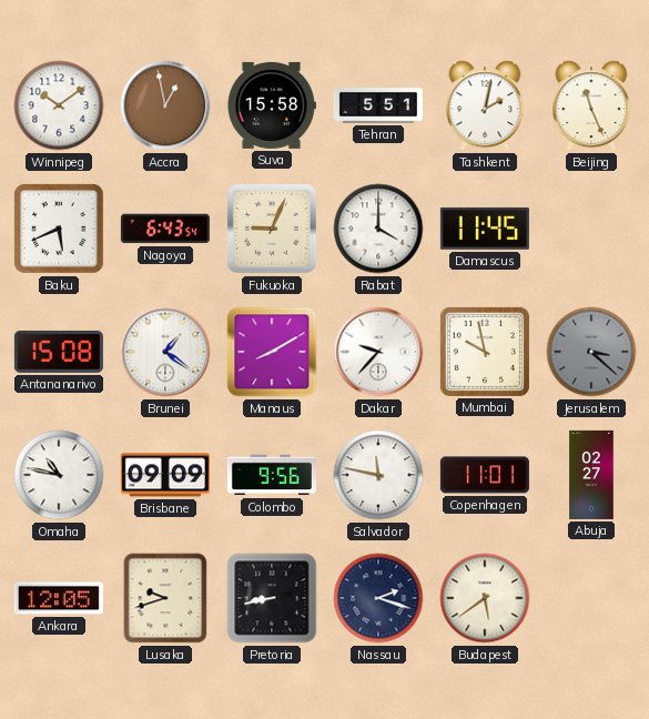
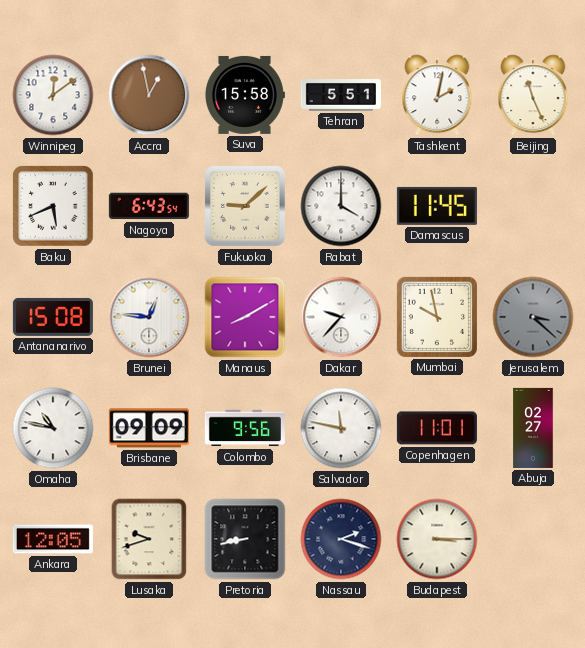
Winnipeg: 10:09 -> 12:09
Fukuoka: 9:04 -> 9:08
Brunei: 1:21 -> 12:46
Budapest: 5:39 -> 3:15
